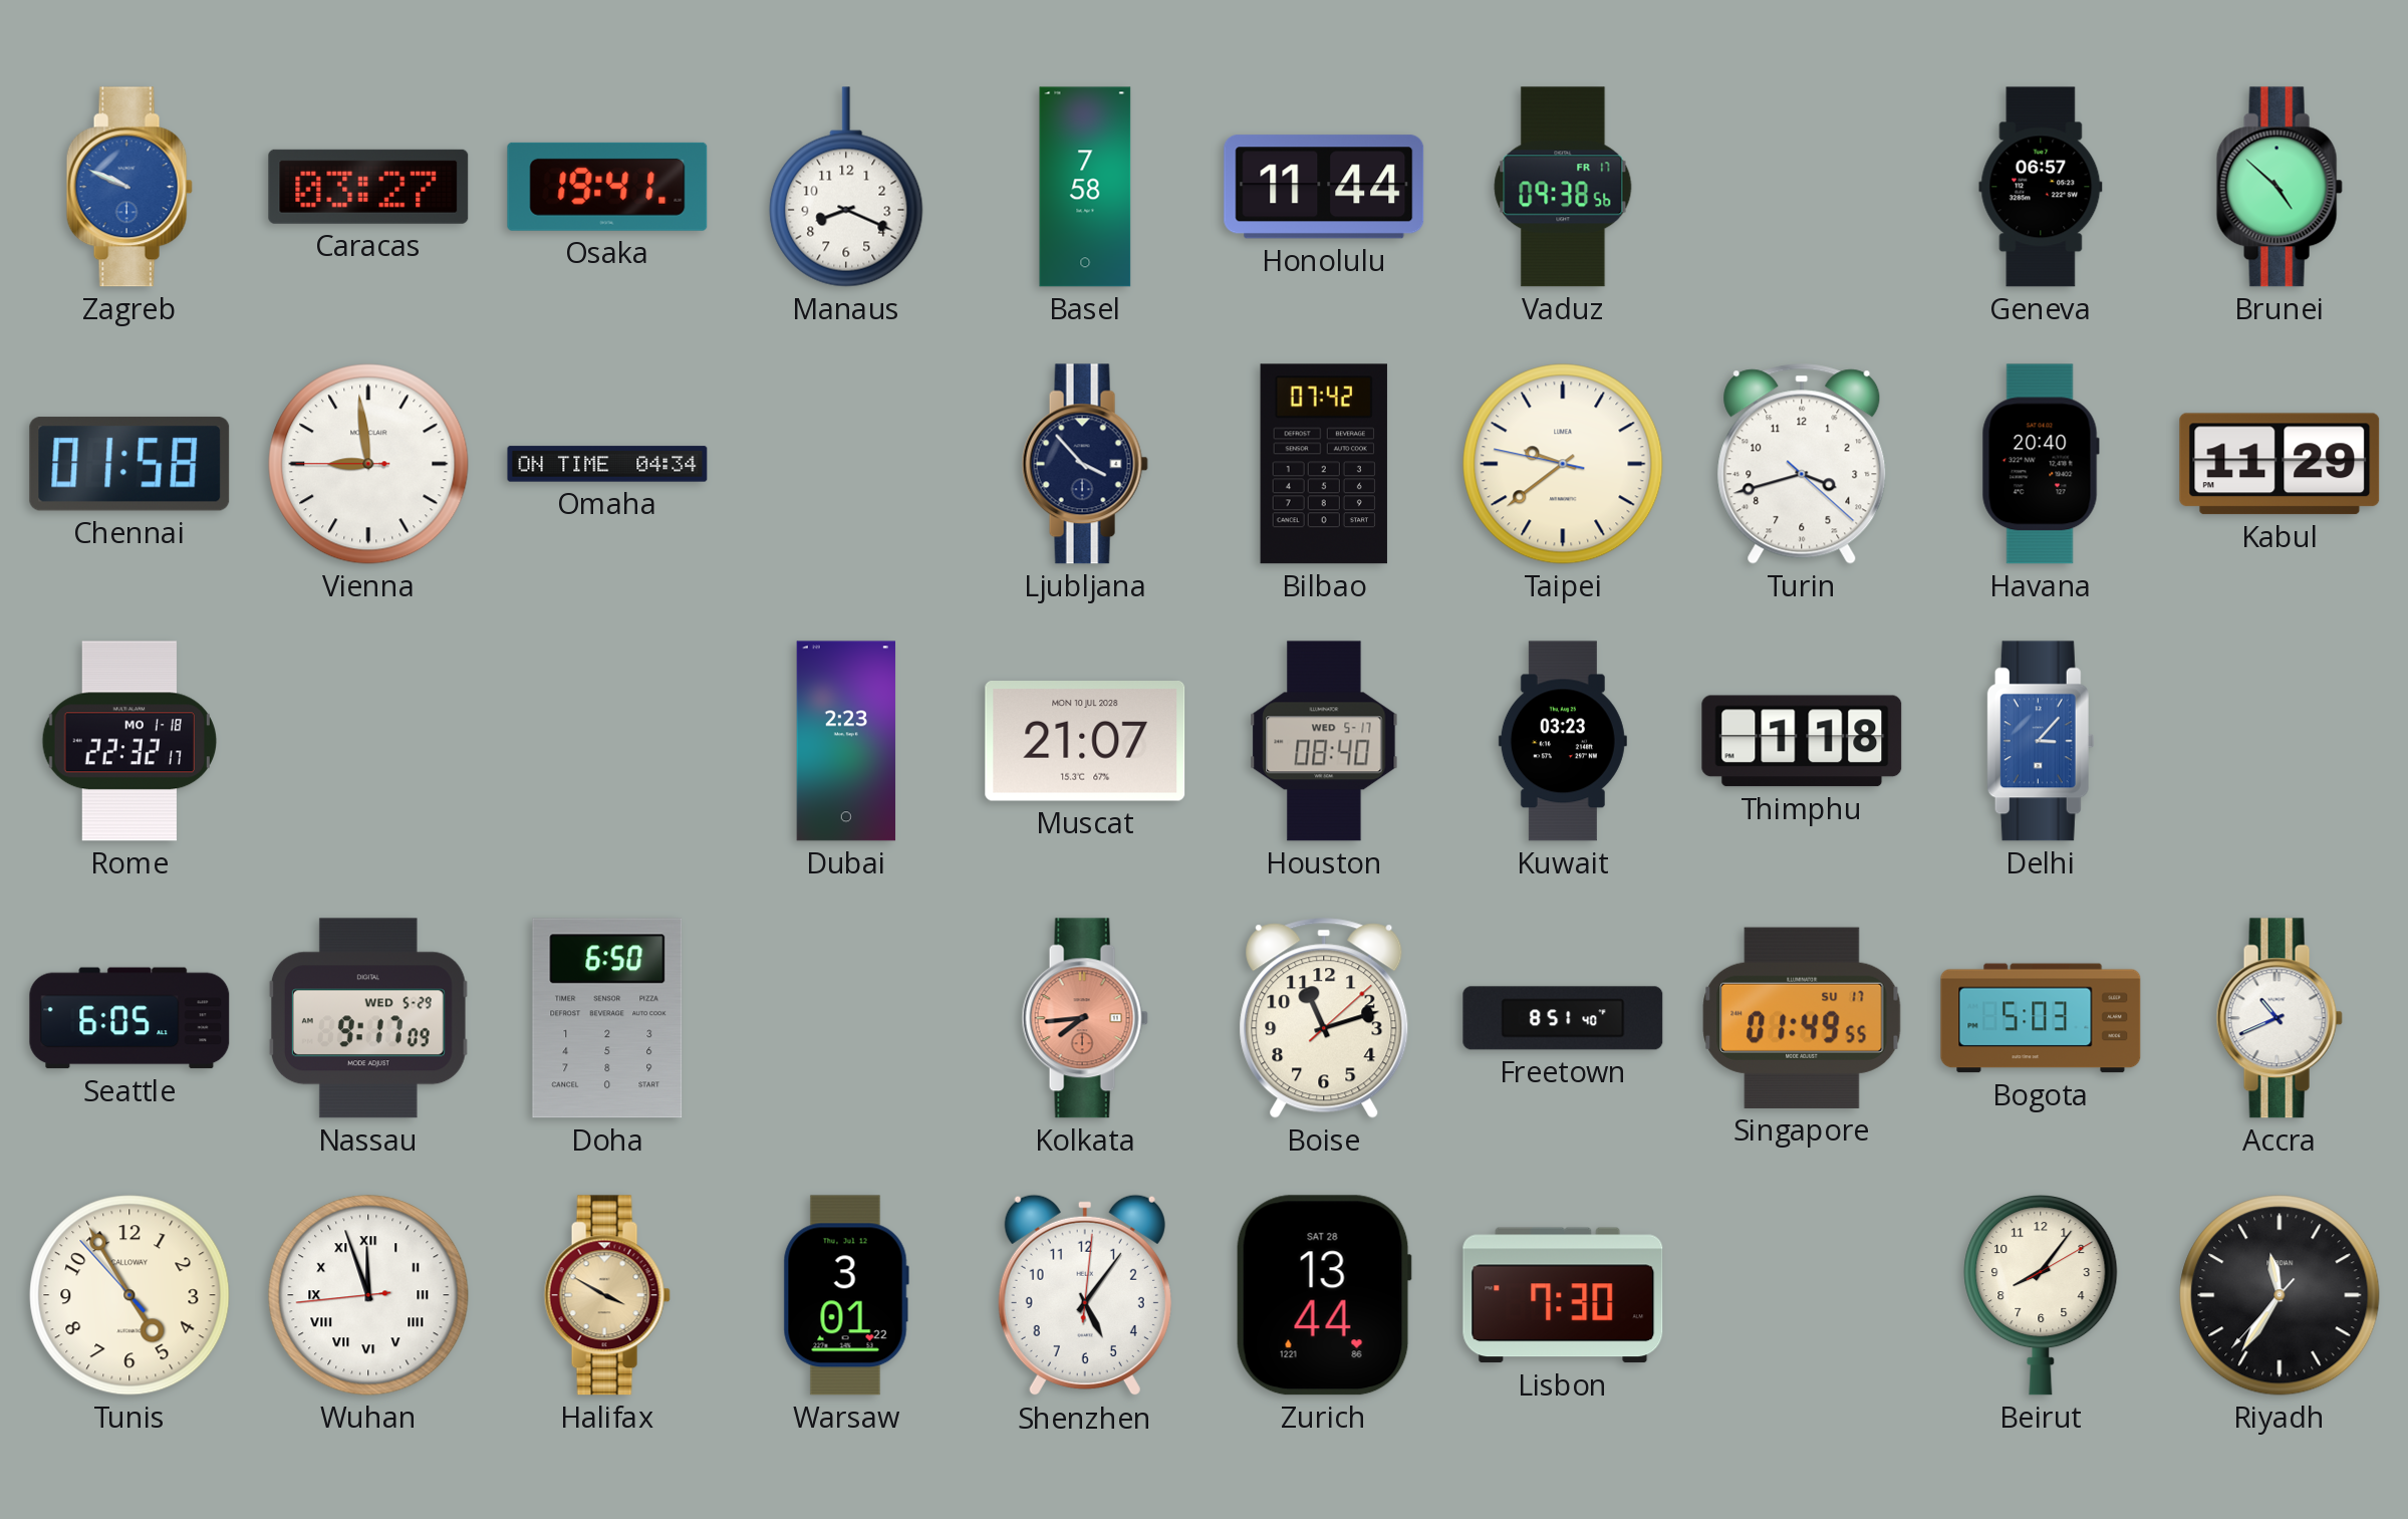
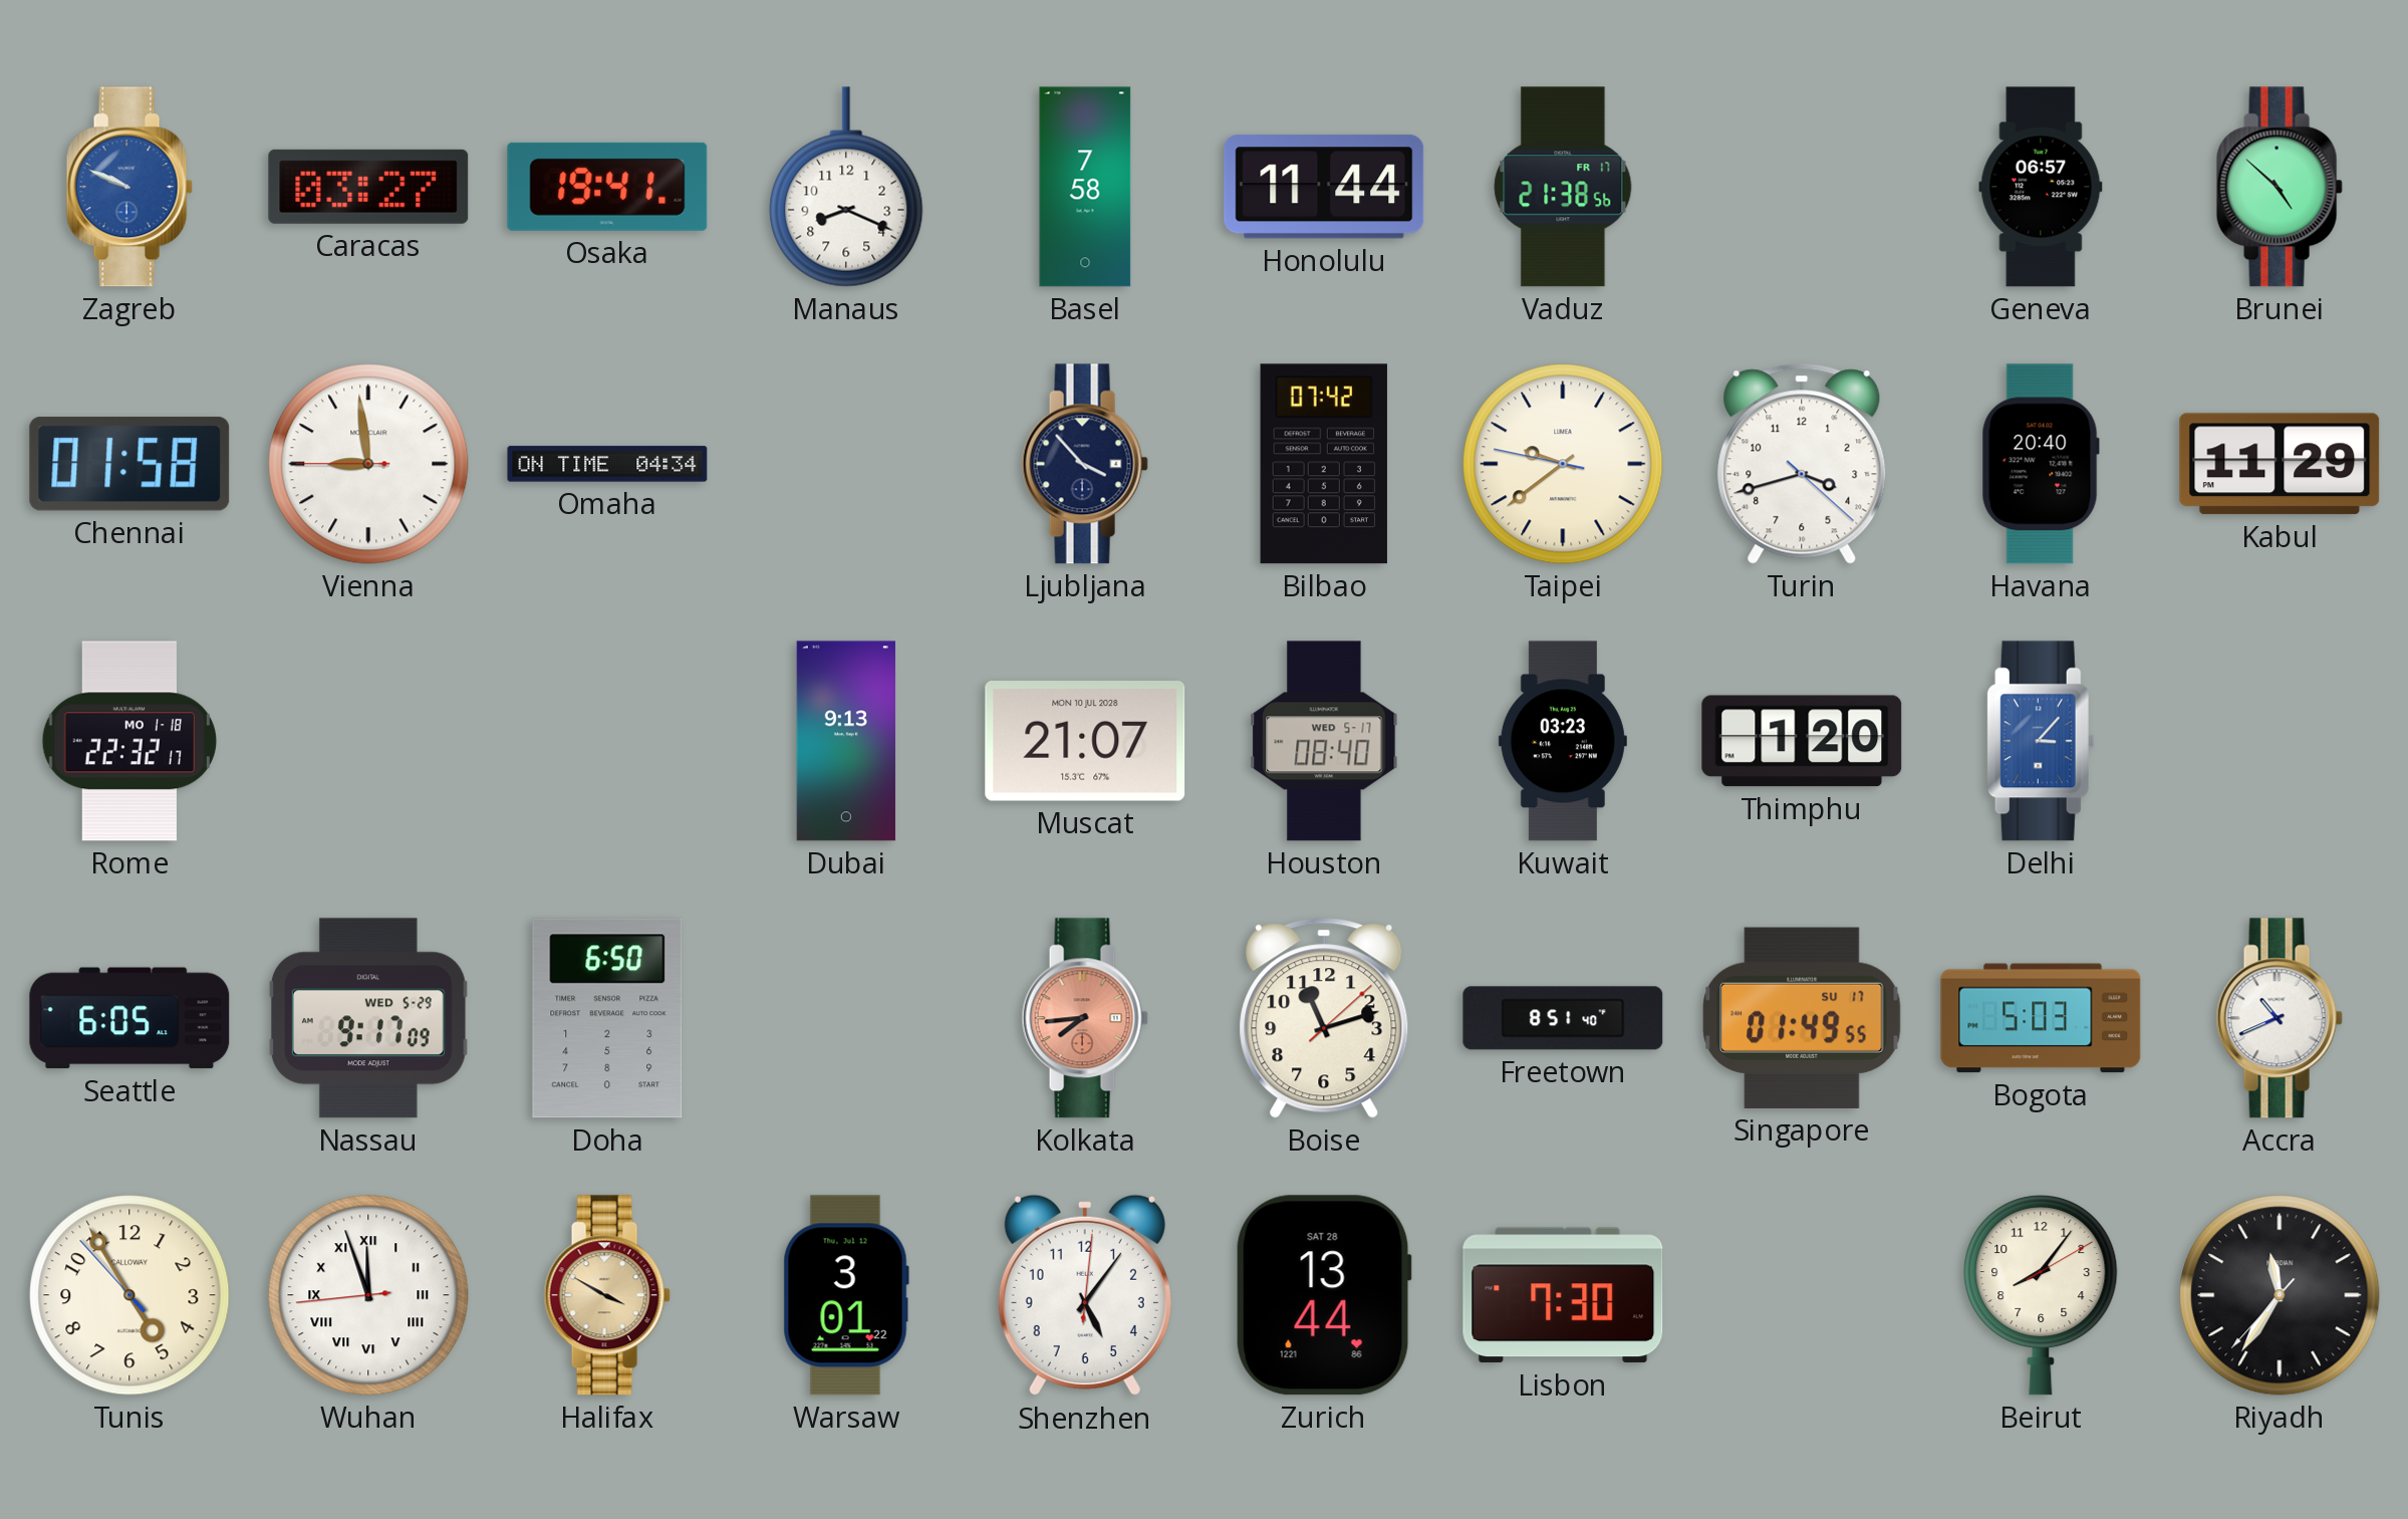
Vaduz: 09:38 -> 21:38
Dubai: 2:23 -> 9:13
Thimphu: 1:18 -> 1:20
